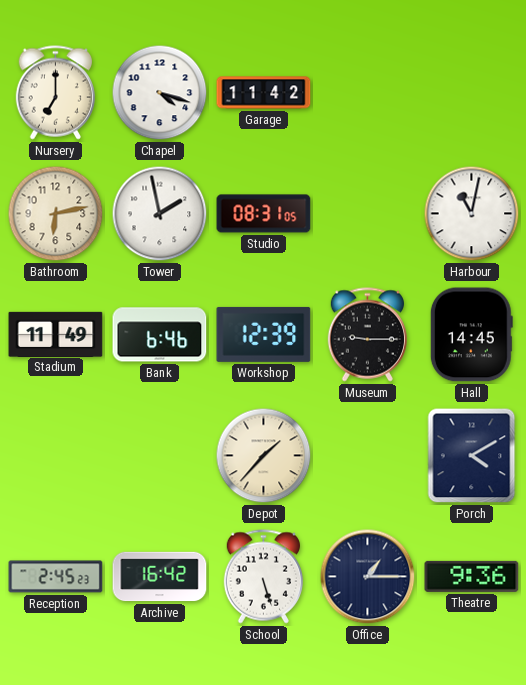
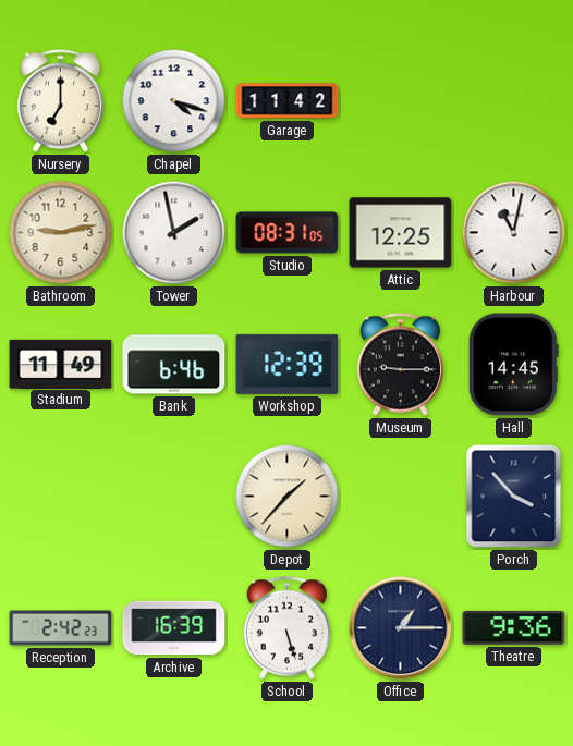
Bathroom: 6:13 -> 9:13
Attic: none -> 12:25
Porch: 4:10 -> 3:53
Reception: 2:45 -> 2:42
Archive: 16:42 -> 16:39
